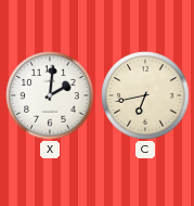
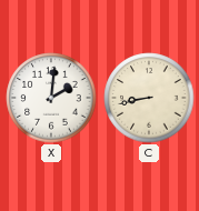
C: 6:43 -> 8:43
